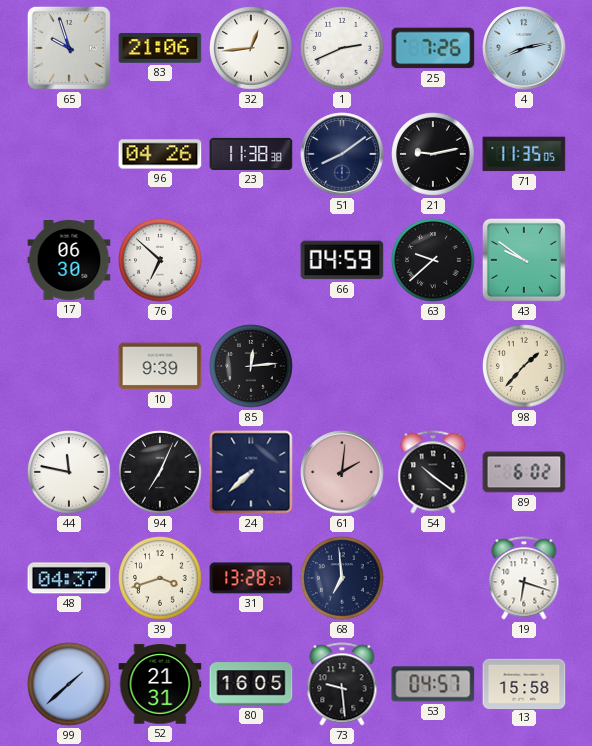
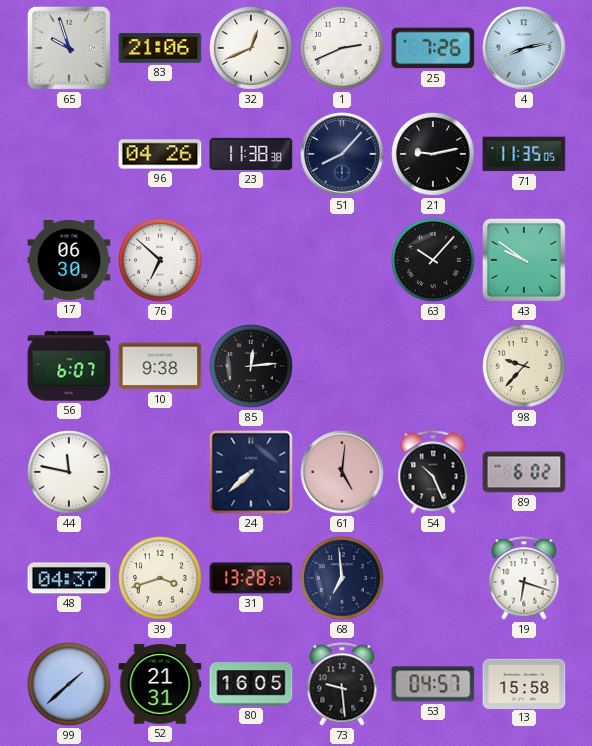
32: 12:44 -> 12:41
51: 8:09 -> 8:07
66: 04:59 -> none
63: 9:38 -> 10:07
56: none -> 6:07
10: 9:39 -> 9:38
98: 1:37 -> 9:37
94: 7:04 -> none
61: 2:01 -> 5:01
54: 10:21 -> 10:26
